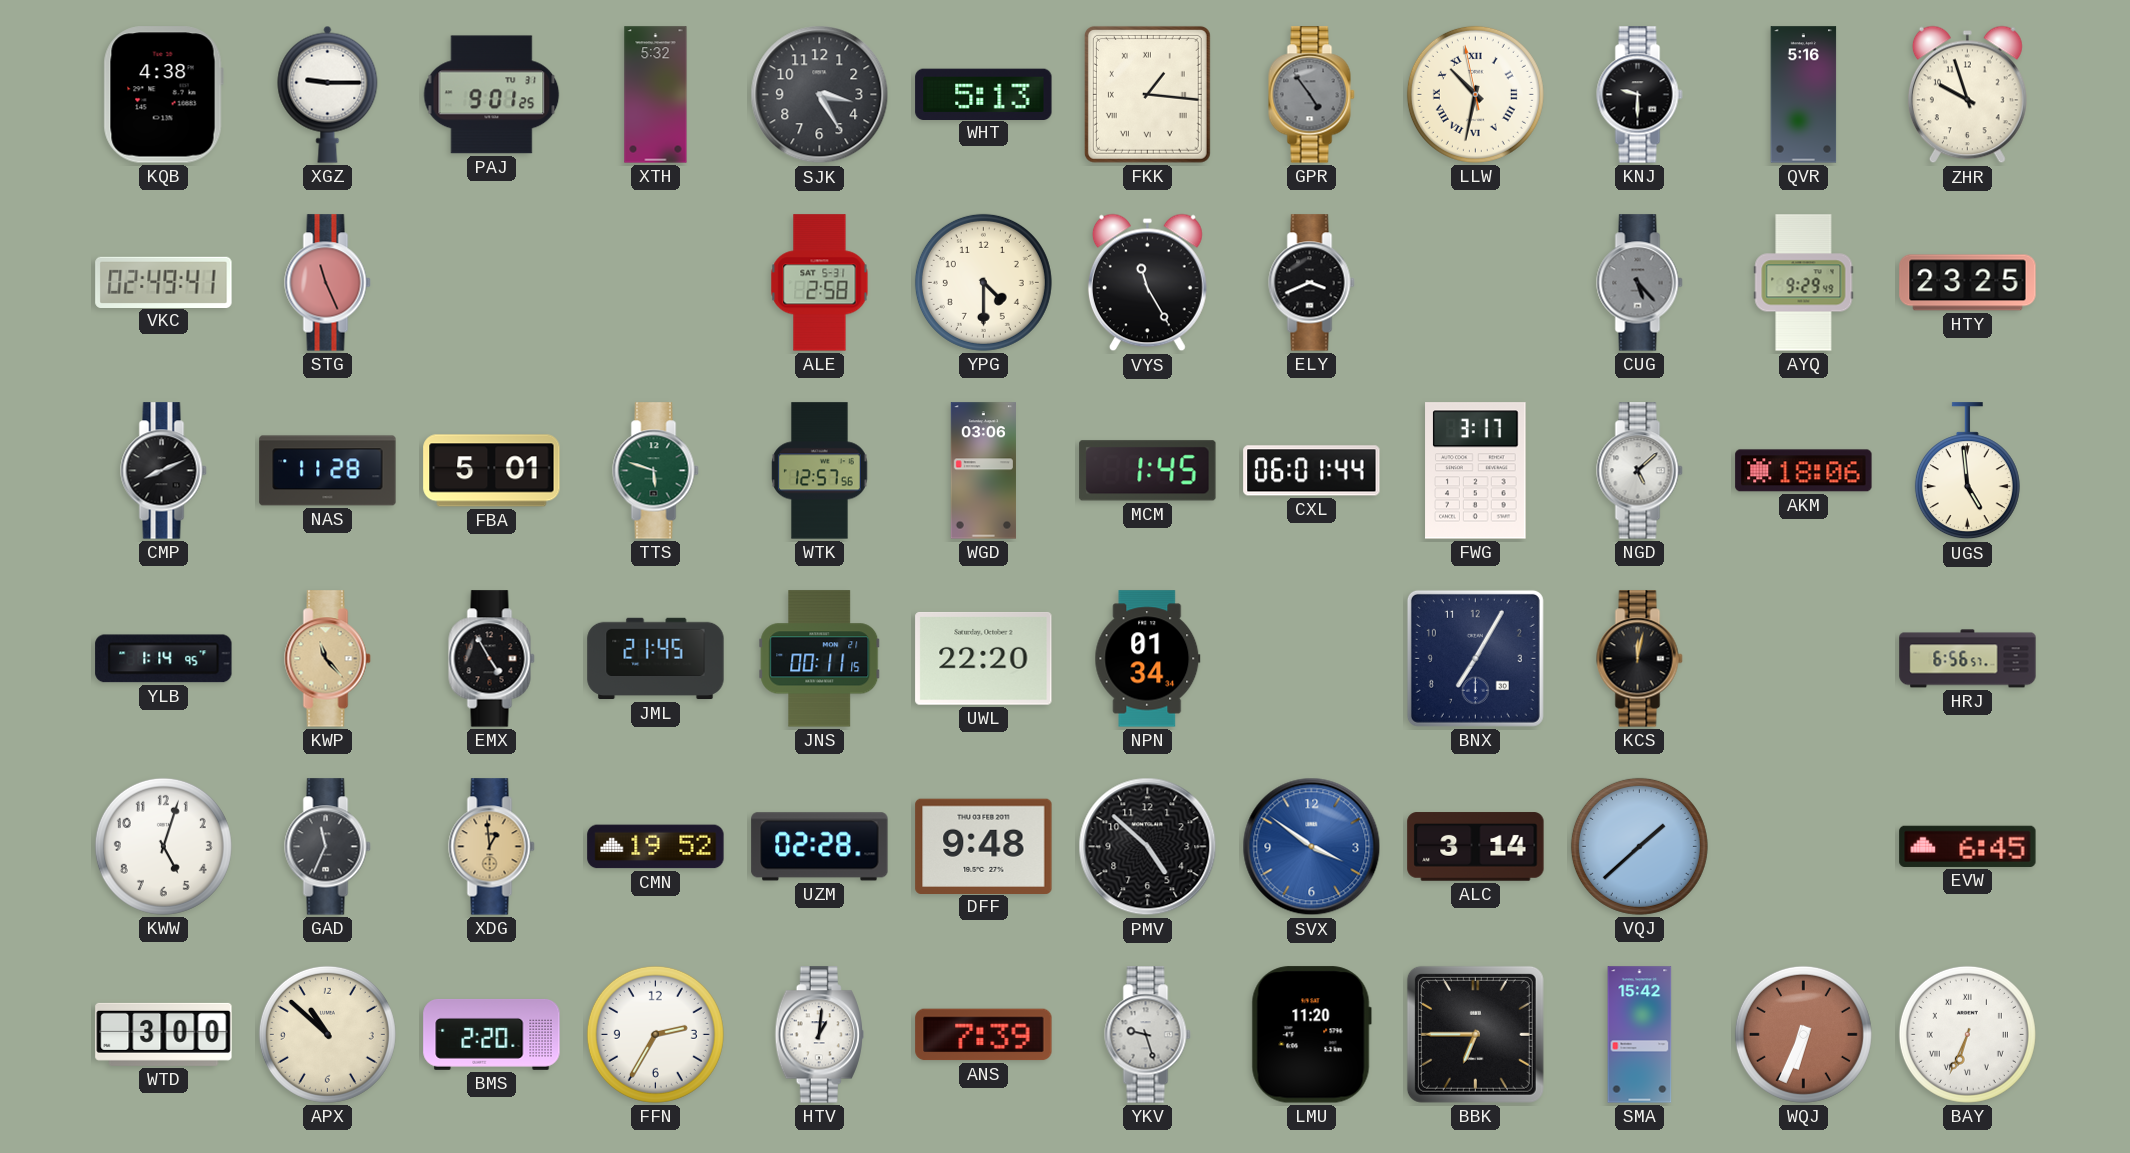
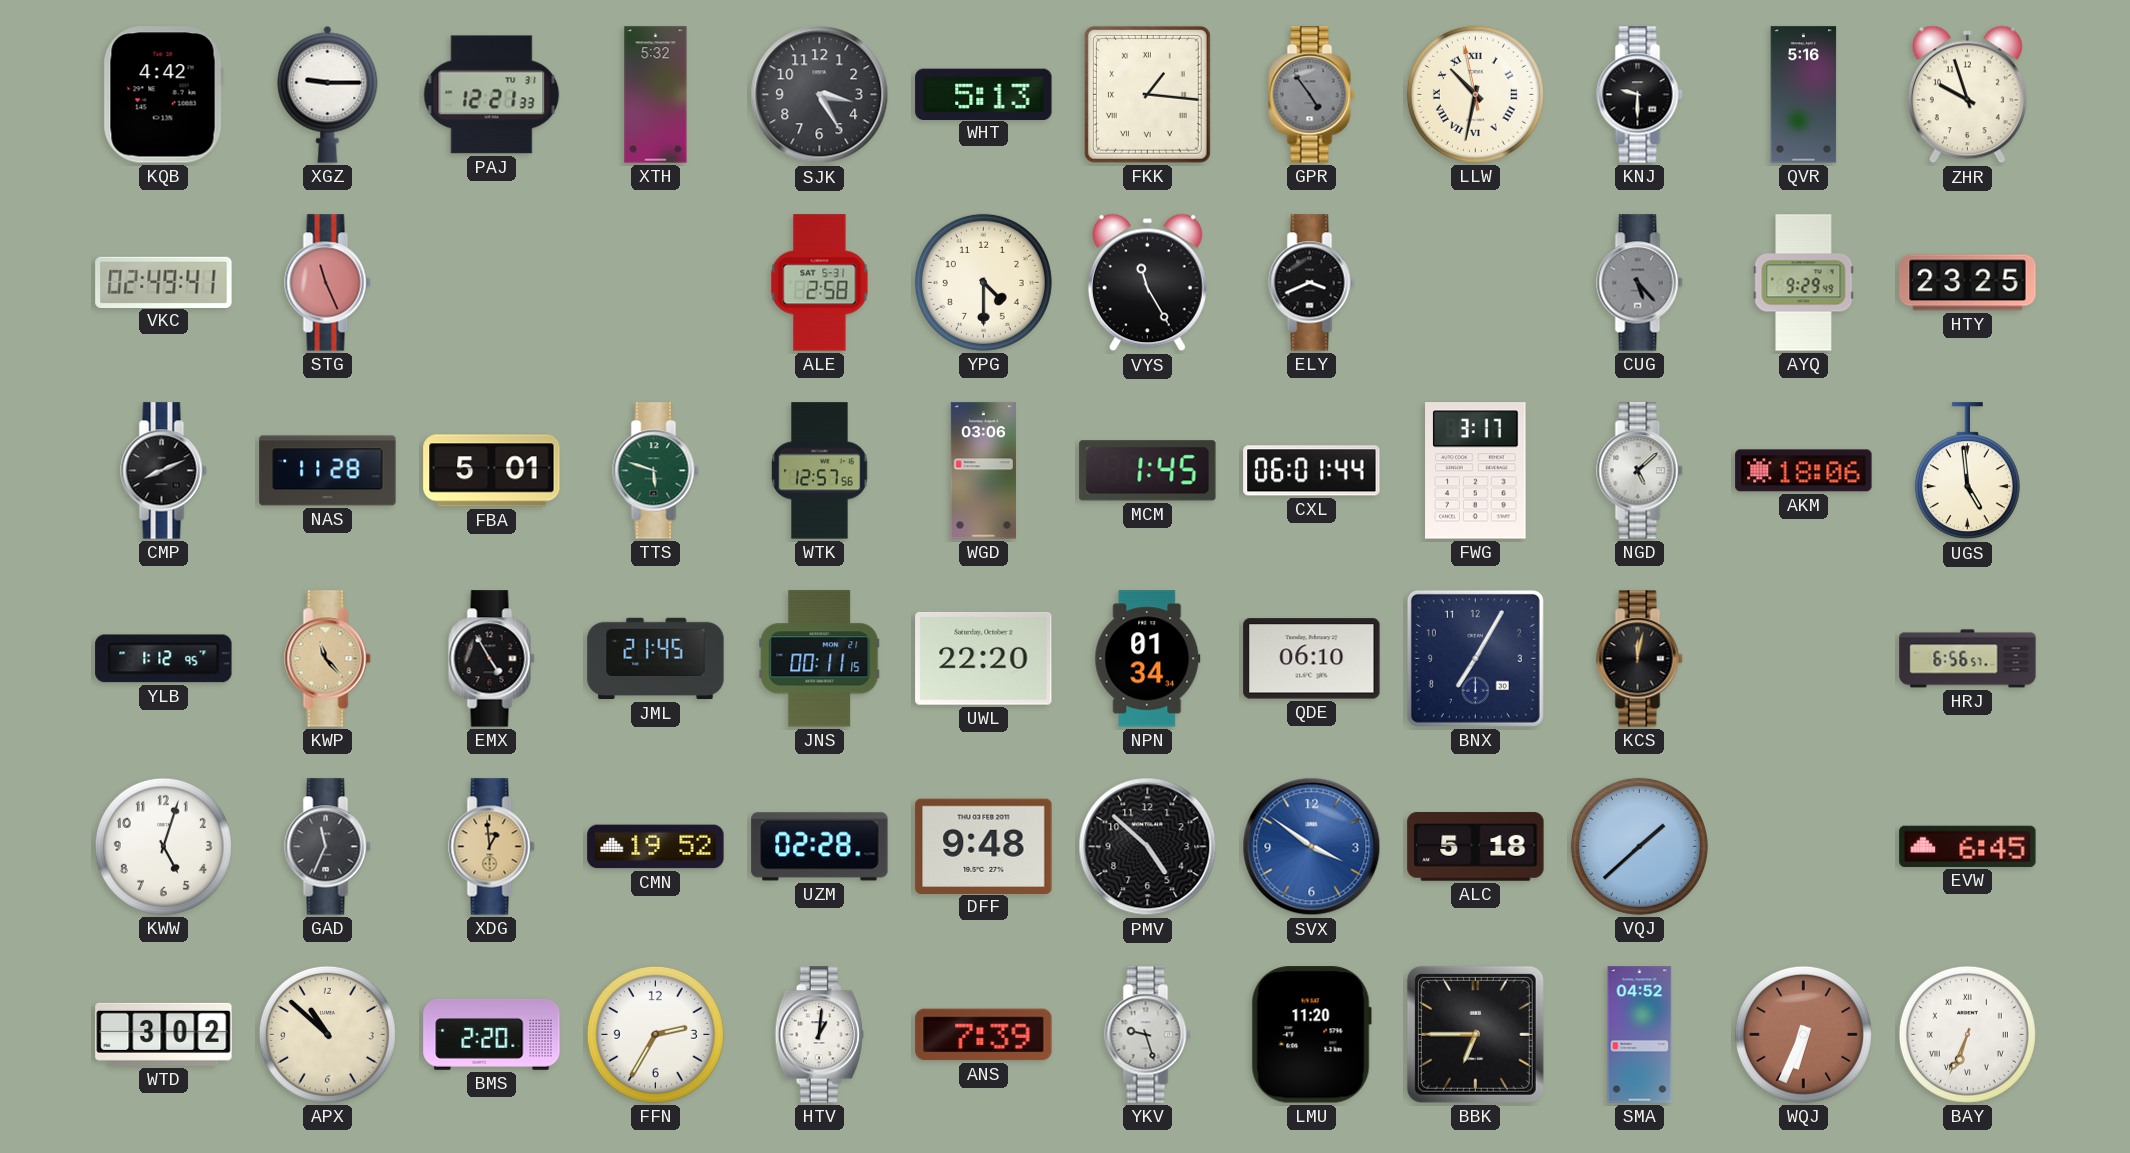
KQB: 4:38 -> 4:42
PAJ: 9:01 -> 12:21
YLB: 1:14 -> 1:12
QDE: none -> 06:10
ALC: 3:14 -> 5:18
WTD: 3:00 -> 3:02
SMA: 15:42 -> 04:52
